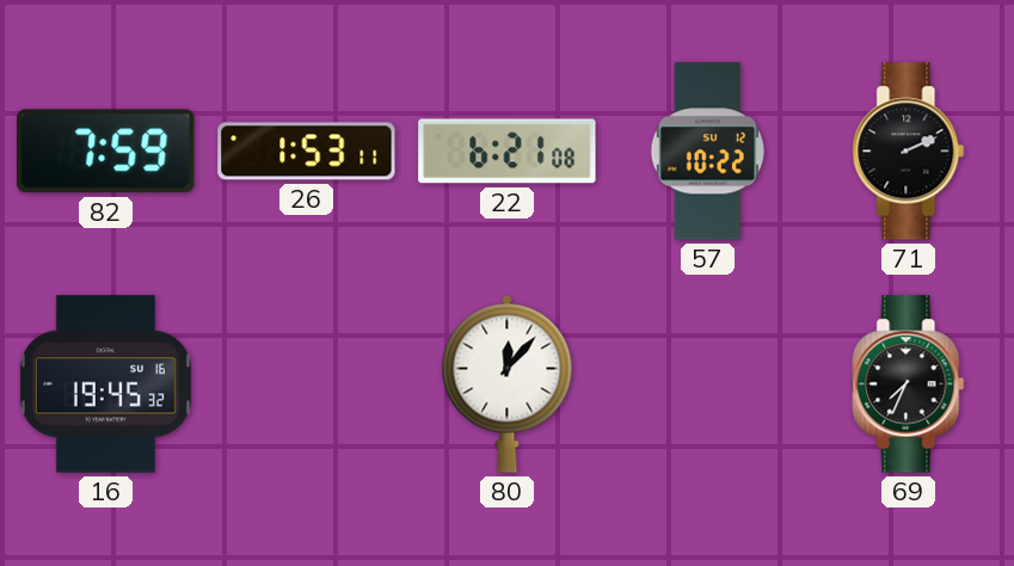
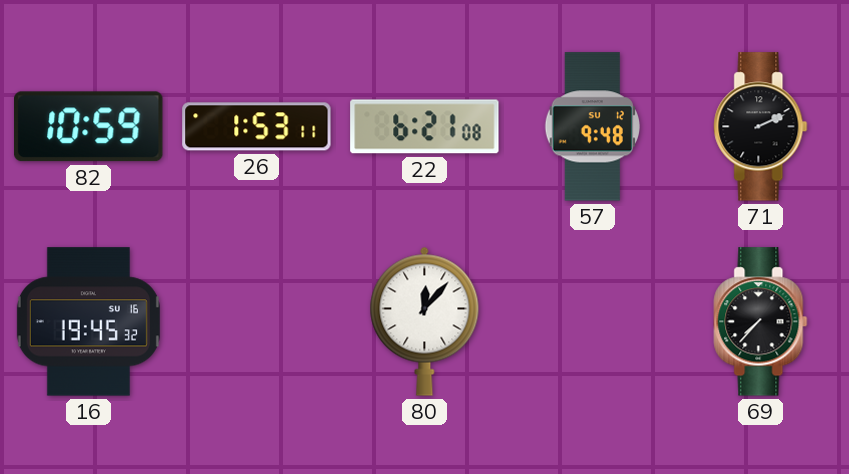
82: 7:59 -> 10:59
57: 10:22 -> 9:48
69: 7:34 -> 7:37
